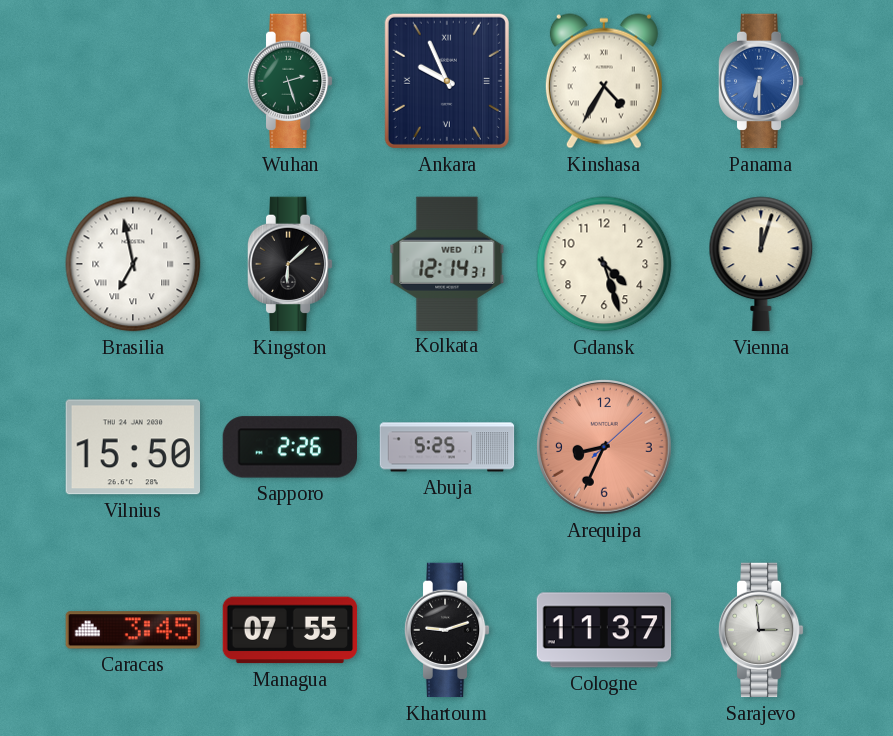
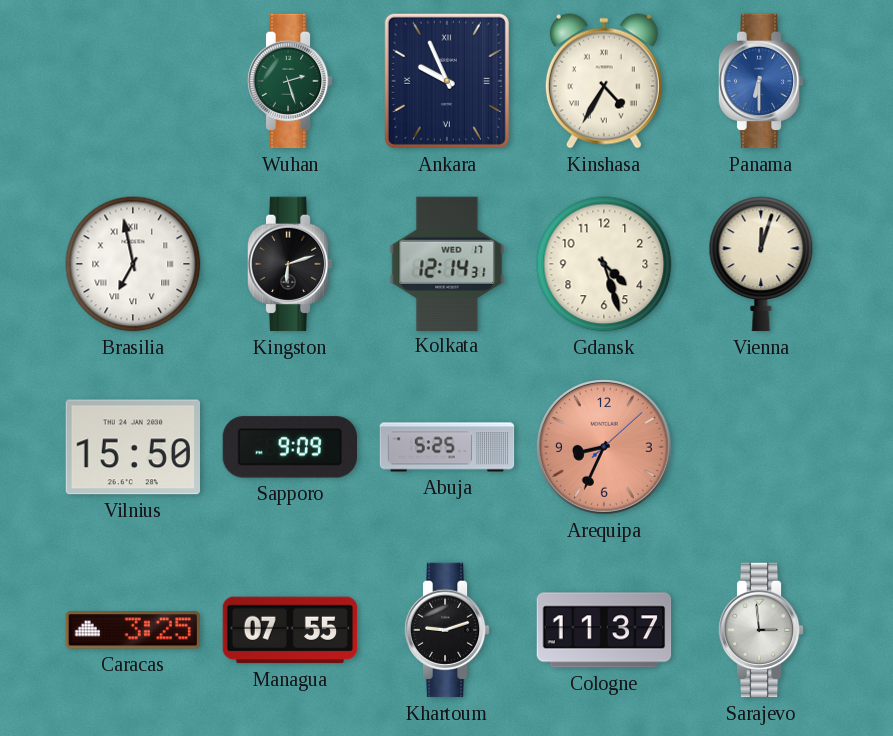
Kingston: 6:08 -> 6:12
Sapporo: 2:26 -> 9:09
Caracas: 3:45 -> 3:25
